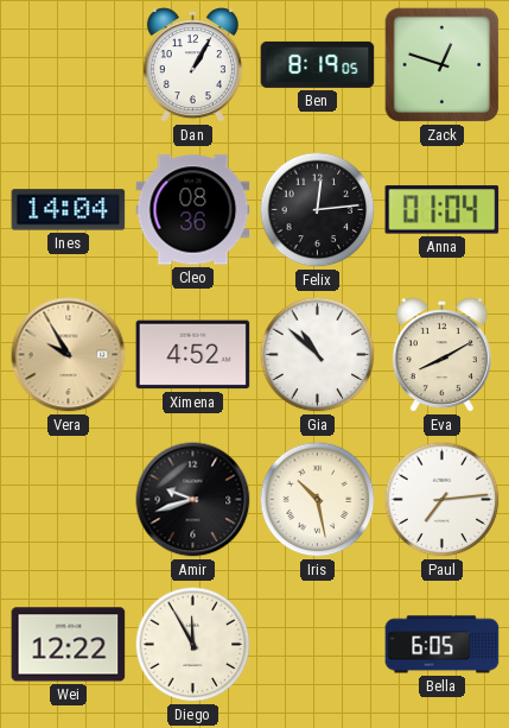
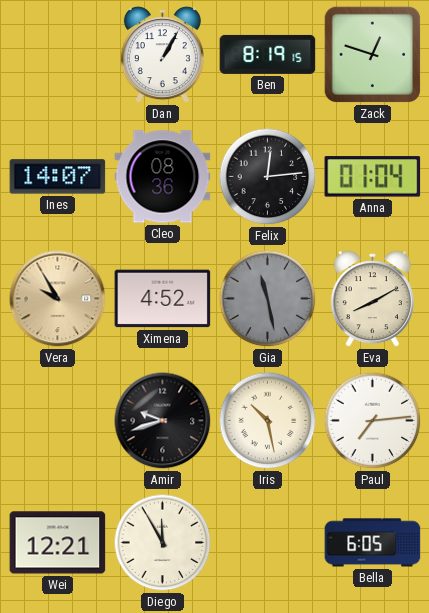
Ben: 8:19:05 -> 8:19:15
Ines: 14:04 -> 14:07
Gia: 10:52 -> 11:28
Gia dial: white -> grey
Wei: 12:22 -> 12:21
